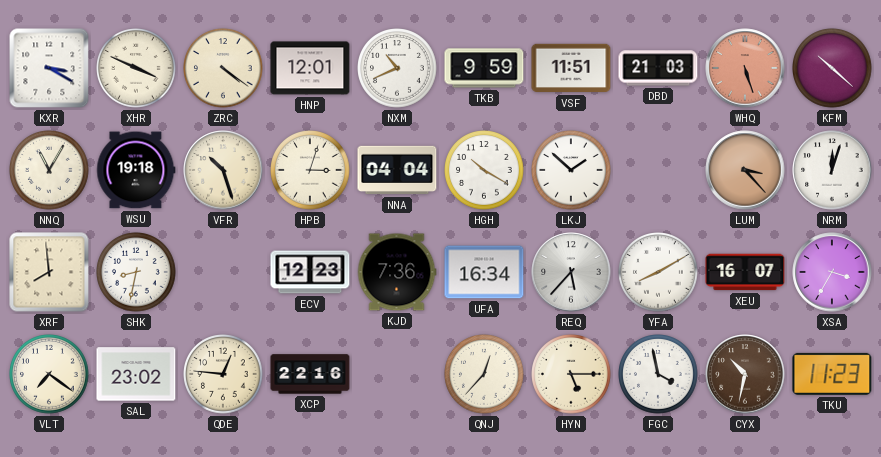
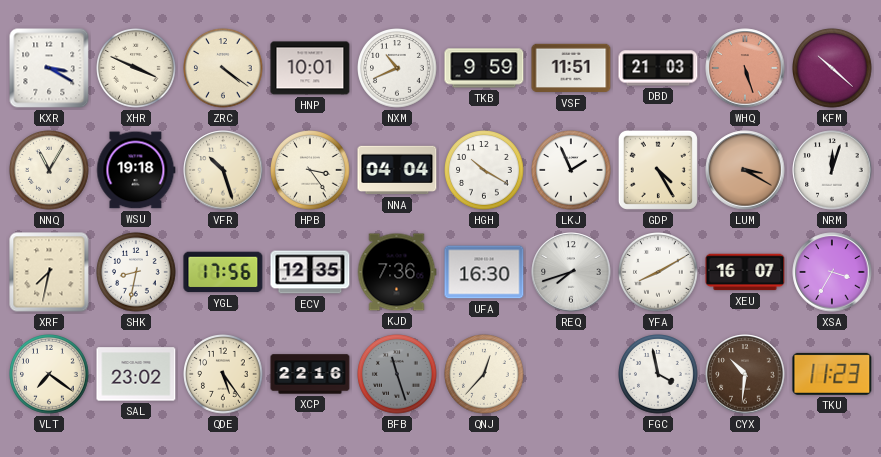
HNP: 12:01 -> 10:01
HPB: 3:03 -> 3:24
LKJ: 1:52 -> 1:56
GDP: none -> 4:25
LUM: 3:23 -> 3:20
XRF: 7:59 -> 7:32
YGL: none -> 17:56
ECV: 12:23 -> 12:35
UFA: 16:34 -> 16:30
REQ: 5:37 -> 7:42
QDE: 12:46 -> 5:24
BFB: none -> 11:27
HYN: 5:15 -> none
CYX: 10:32 -> 10:31
